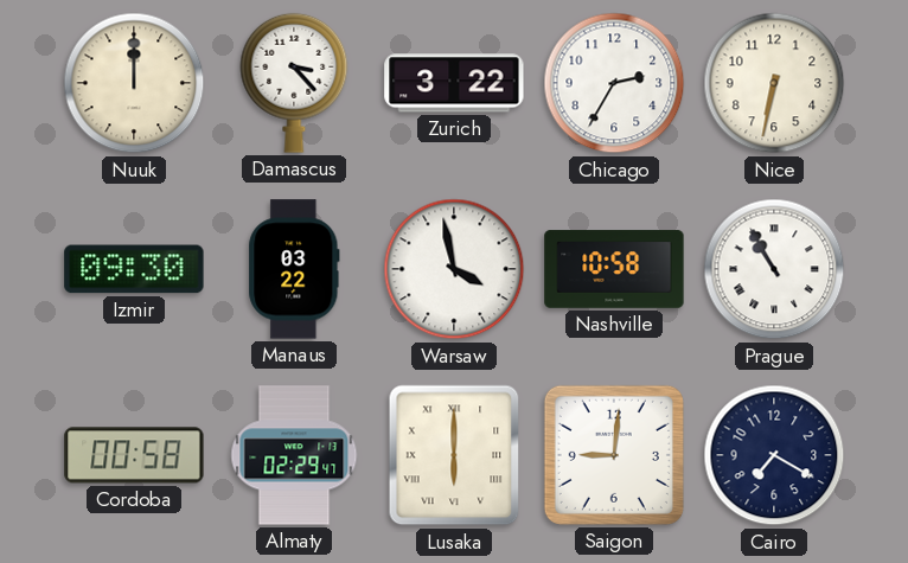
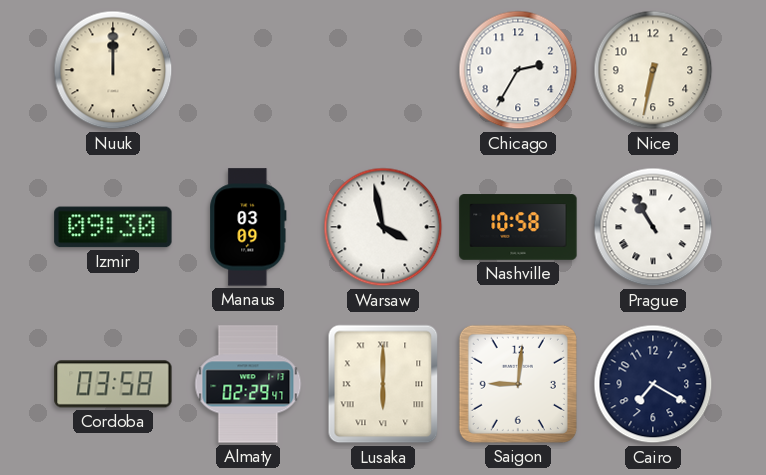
Damascus: 3:23 -> none
Zurich: 3:22 -> none
Manaus: 03:22 -> 03:09
Cordoba: 00:58 -> 03:58
